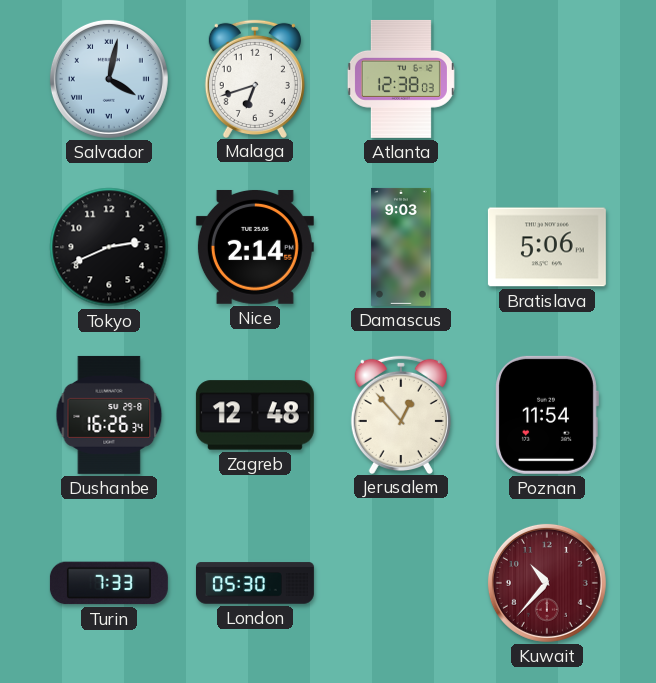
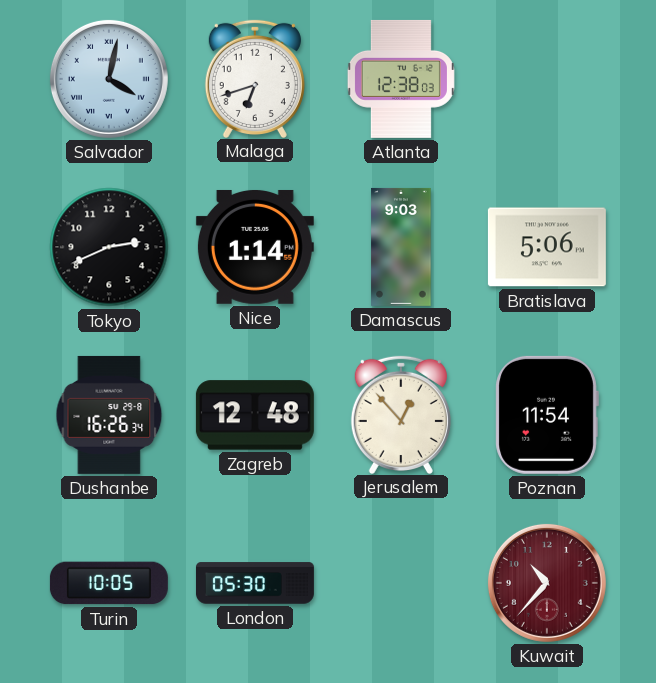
Nice: 2:14 -> 1:14
Turin: 7:33 -> 10:05
